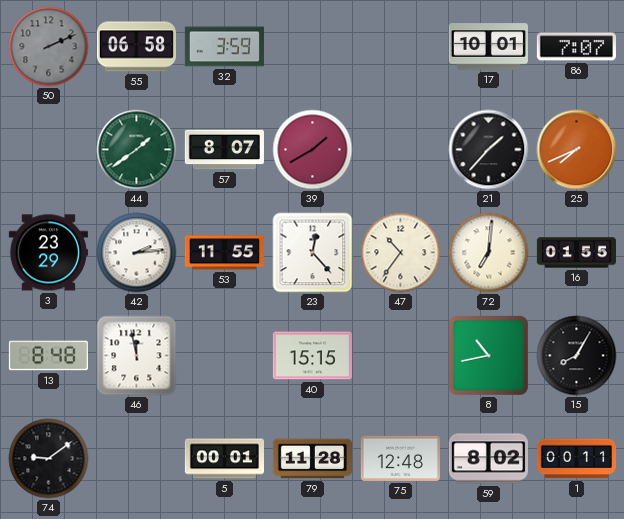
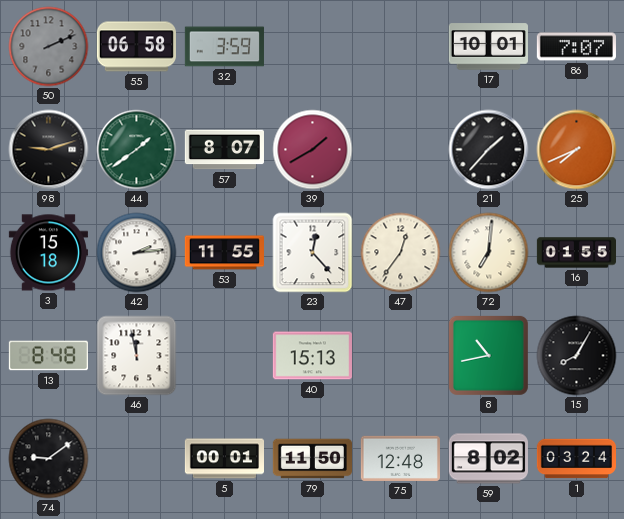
98: none -> 9:12
3: 23:29 -> 15:18
47: 10:36 -> 12:36
40: 15:15 -> 15:13
79: 11:28 -> 11:50
1: 00:11 -> 03:24
